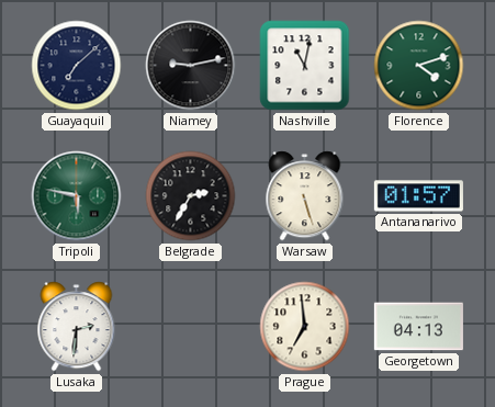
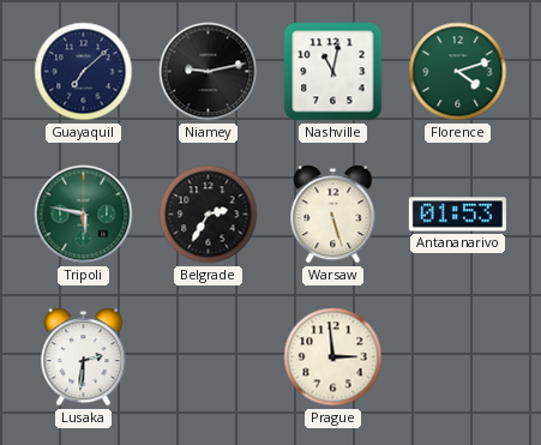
Antananarivo: 01:57 -> 01:53
Prague: 6:59 -> 2:59
Georgetown: 04:13 -> none
